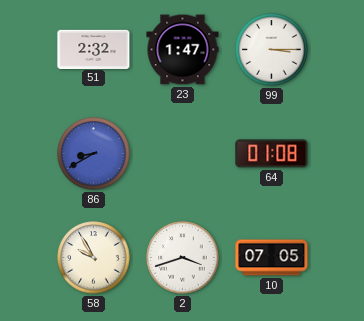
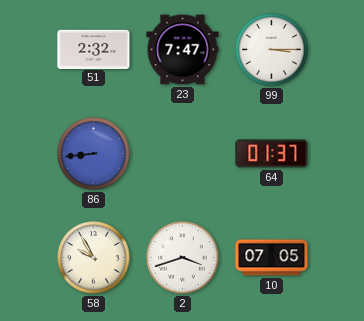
23: 1:47 -> 7:47
86: 8:40 -> 8:44
64: 01:08 -> 01:37
